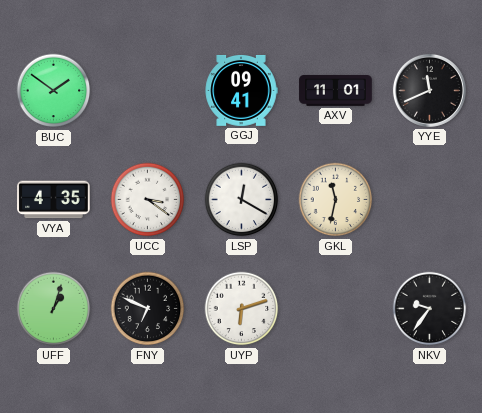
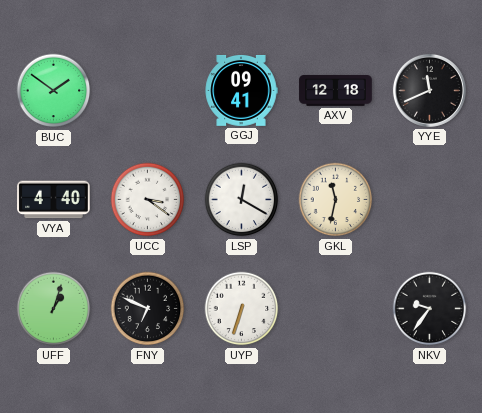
AXV: 11:01 -> 12:18
VYA: 4:35 -> 4:40
UYP: 6:12 -> 6:33
